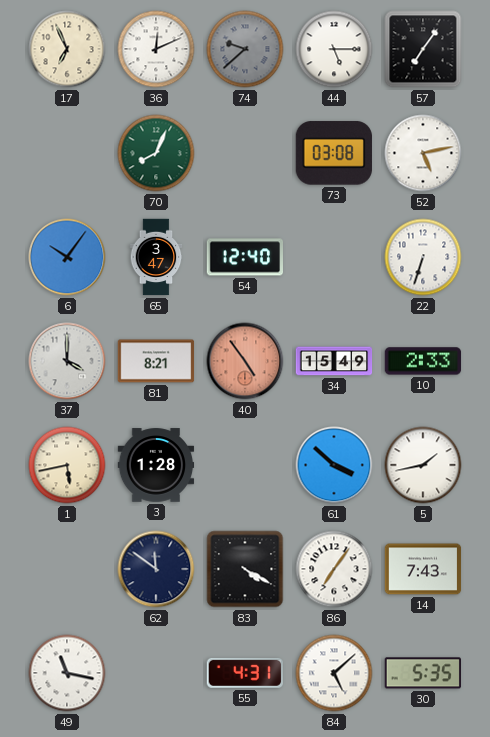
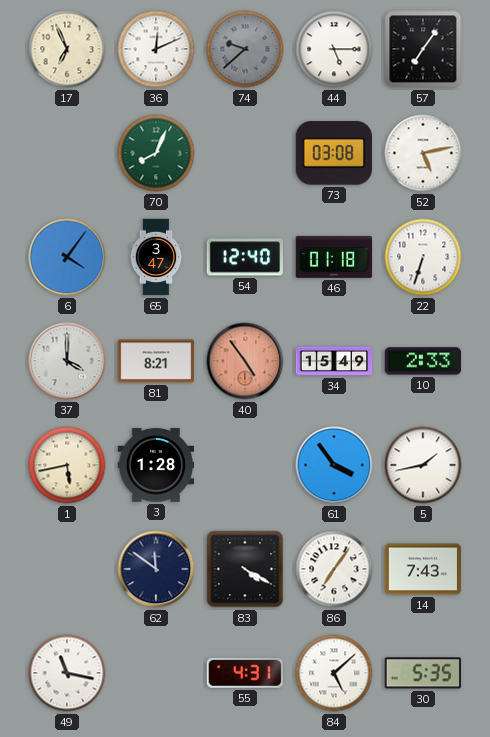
6: 10:06 -> 4:06
46: none -> 01:18
61: 3:52 -> 3:54
